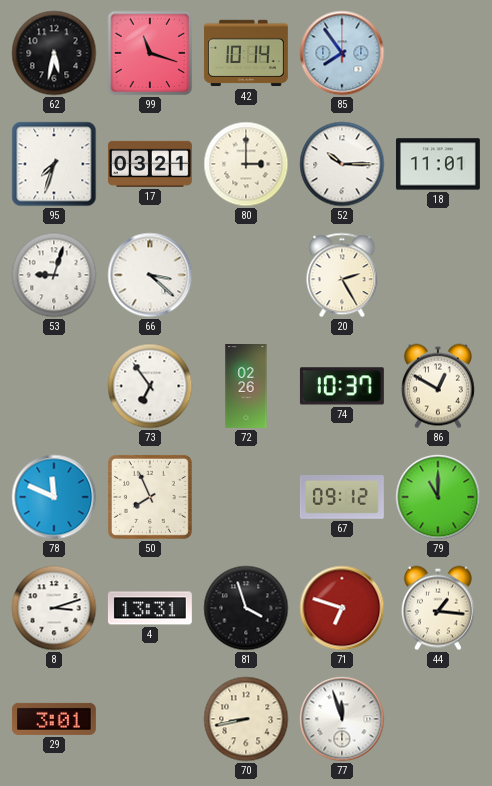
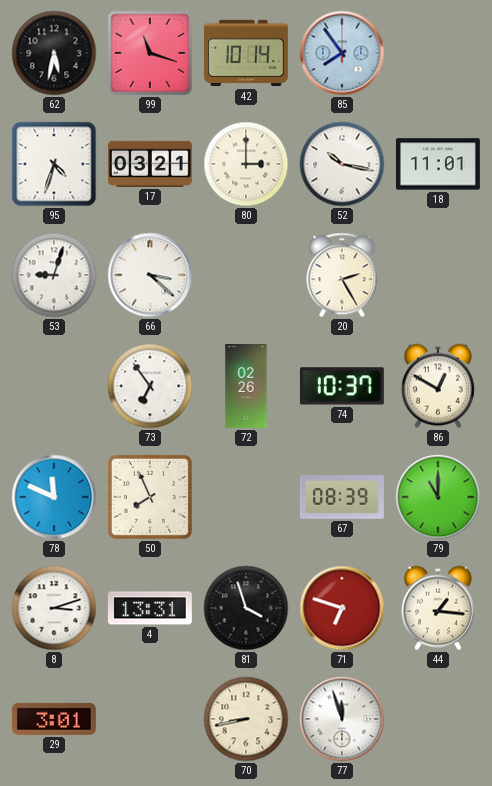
95: 7:33 -> 4:33
52: 10:15 -> 10:17
67: 09:12 -> 08:39
